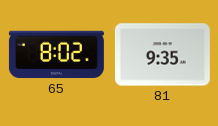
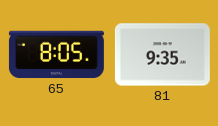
65: 8:02 -> 8:05
